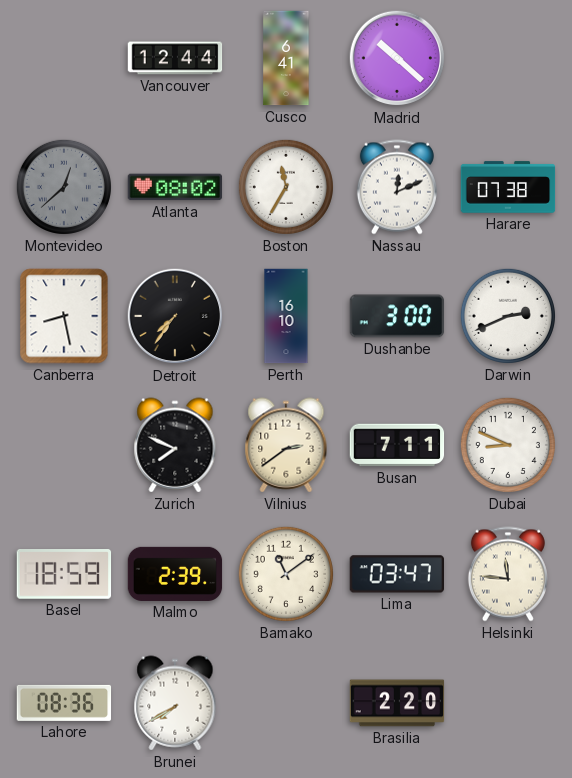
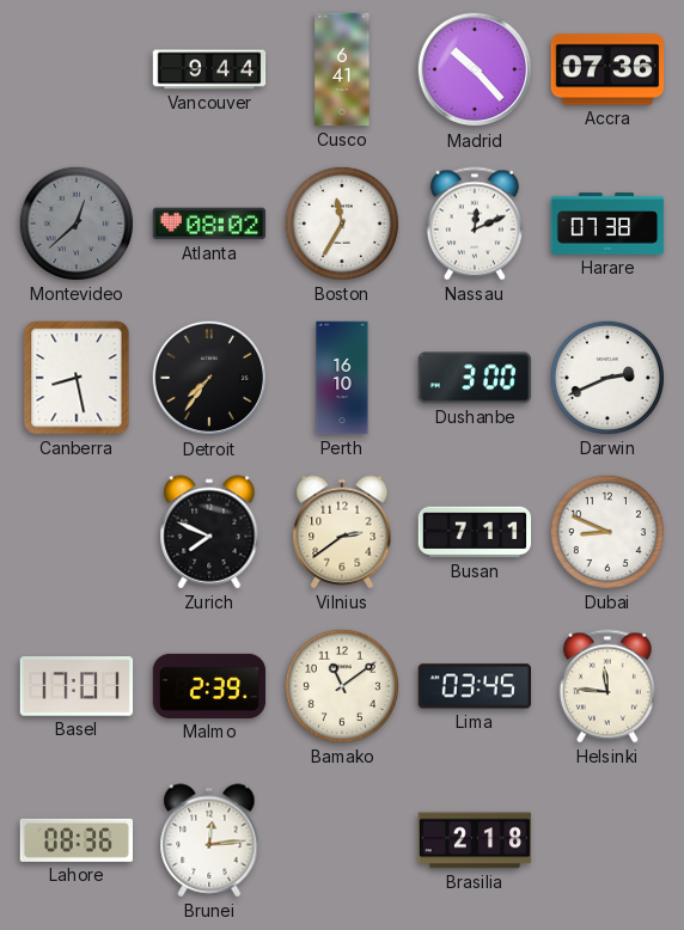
Vancouver: 12:44 -> 9:44
Madrid: 10:22 -> 10:23
Accra: none -> 07:36
Basel: 18:59 -> 17:01
Lima: 03:47 -> 03:45
Brunei: 7:40 -> 12:14
Brasilia: 2:20 -> 2:18
